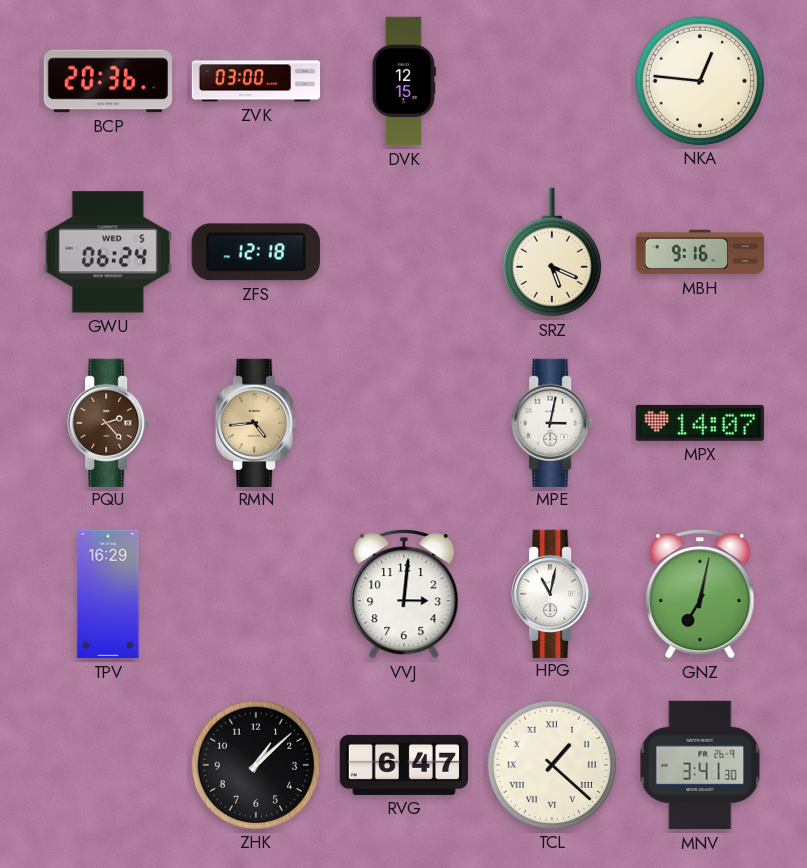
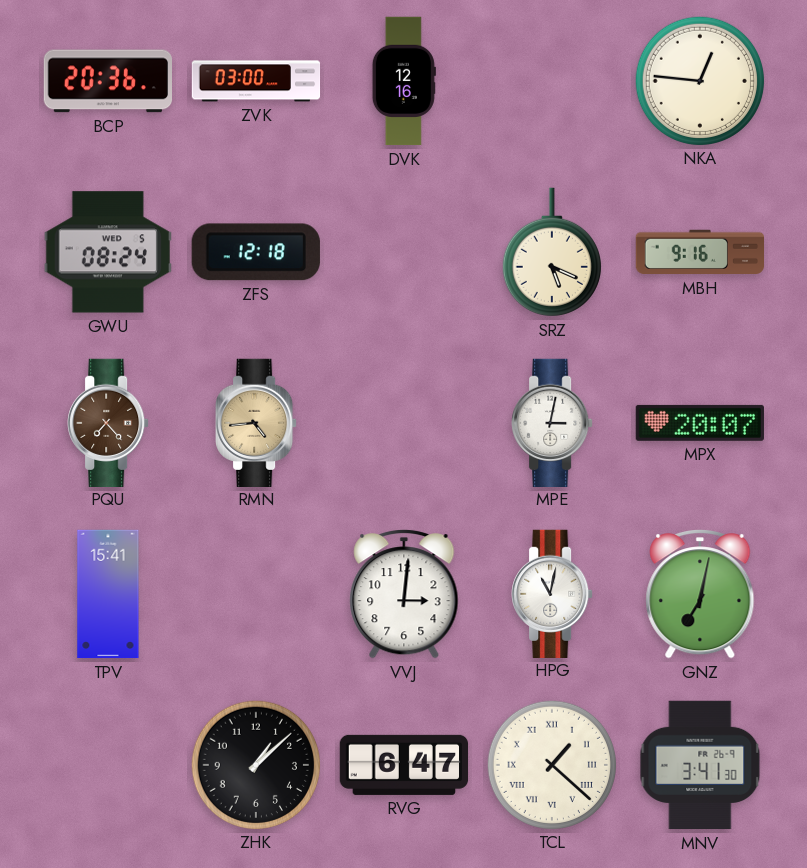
DVK: 12:15 -> 12:16
GWU: 06:24 -> 08:24
PQU: 2:23 -> 7:23
MPX: 14:07 -> 20:07
TPV: 16:29 -> 15:41
